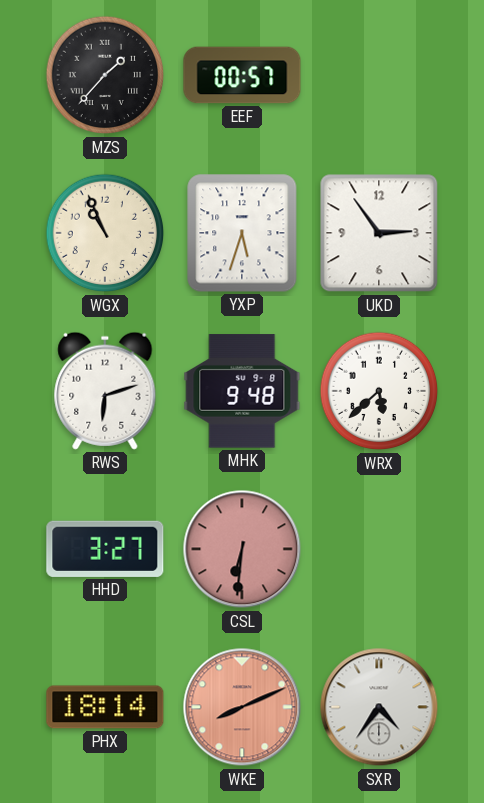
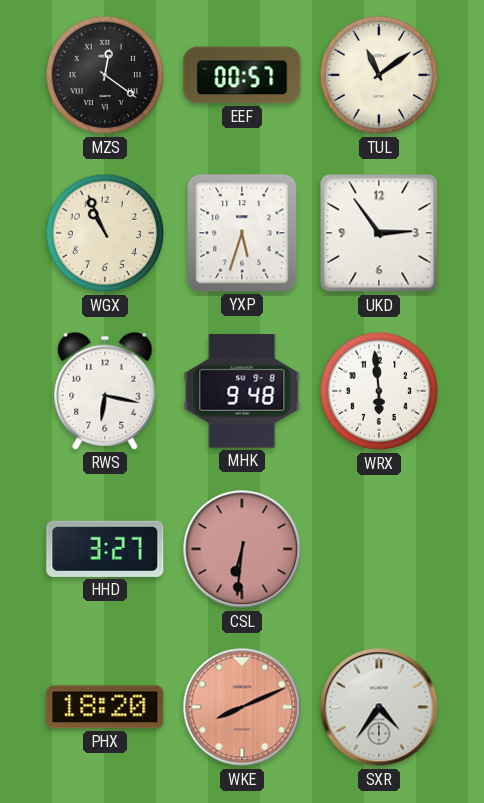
MZS: 1:37 -> 12:21
TUL: none -> 11:09
RWS: 6:12 -> 6:17
WRX: 5:38 -> 5:59
PHX: 18:14 -> 18:20
